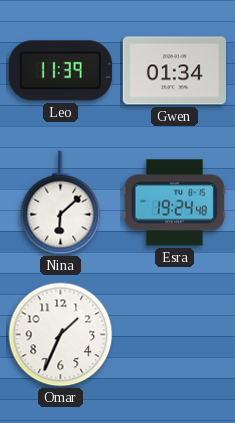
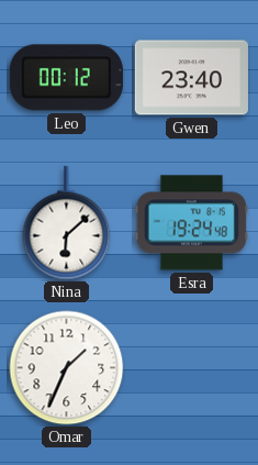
Leo: 11:39 -> 00:12
Gwen: 01:34 -> 23:40
